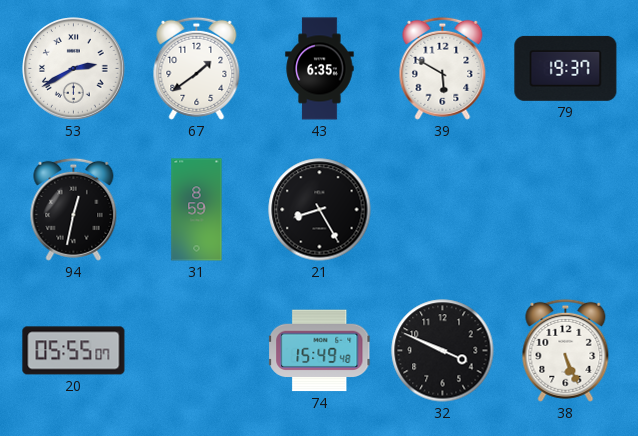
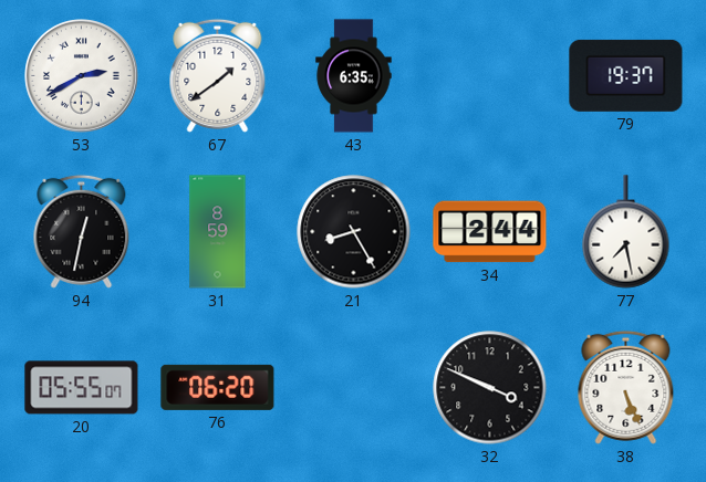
39: 5:50 -> none
34: none -> 2:44
77: none -> 7:28
76: none -> 06:20
74: 15:49 -> none
